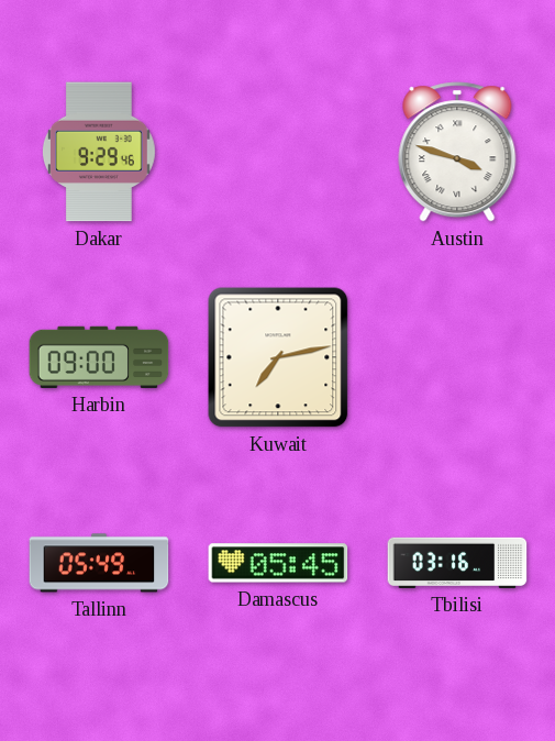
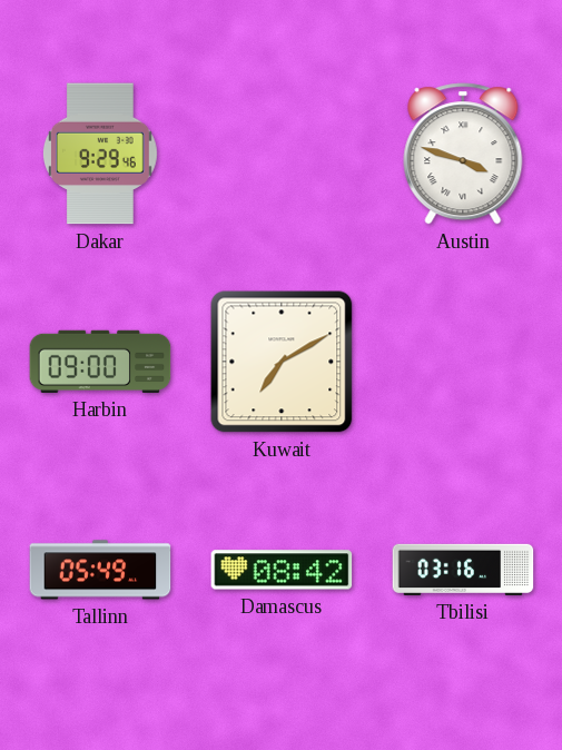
Kuwait: 7:13 -> 7:10
Damascus: 05:45 -> 08:42
